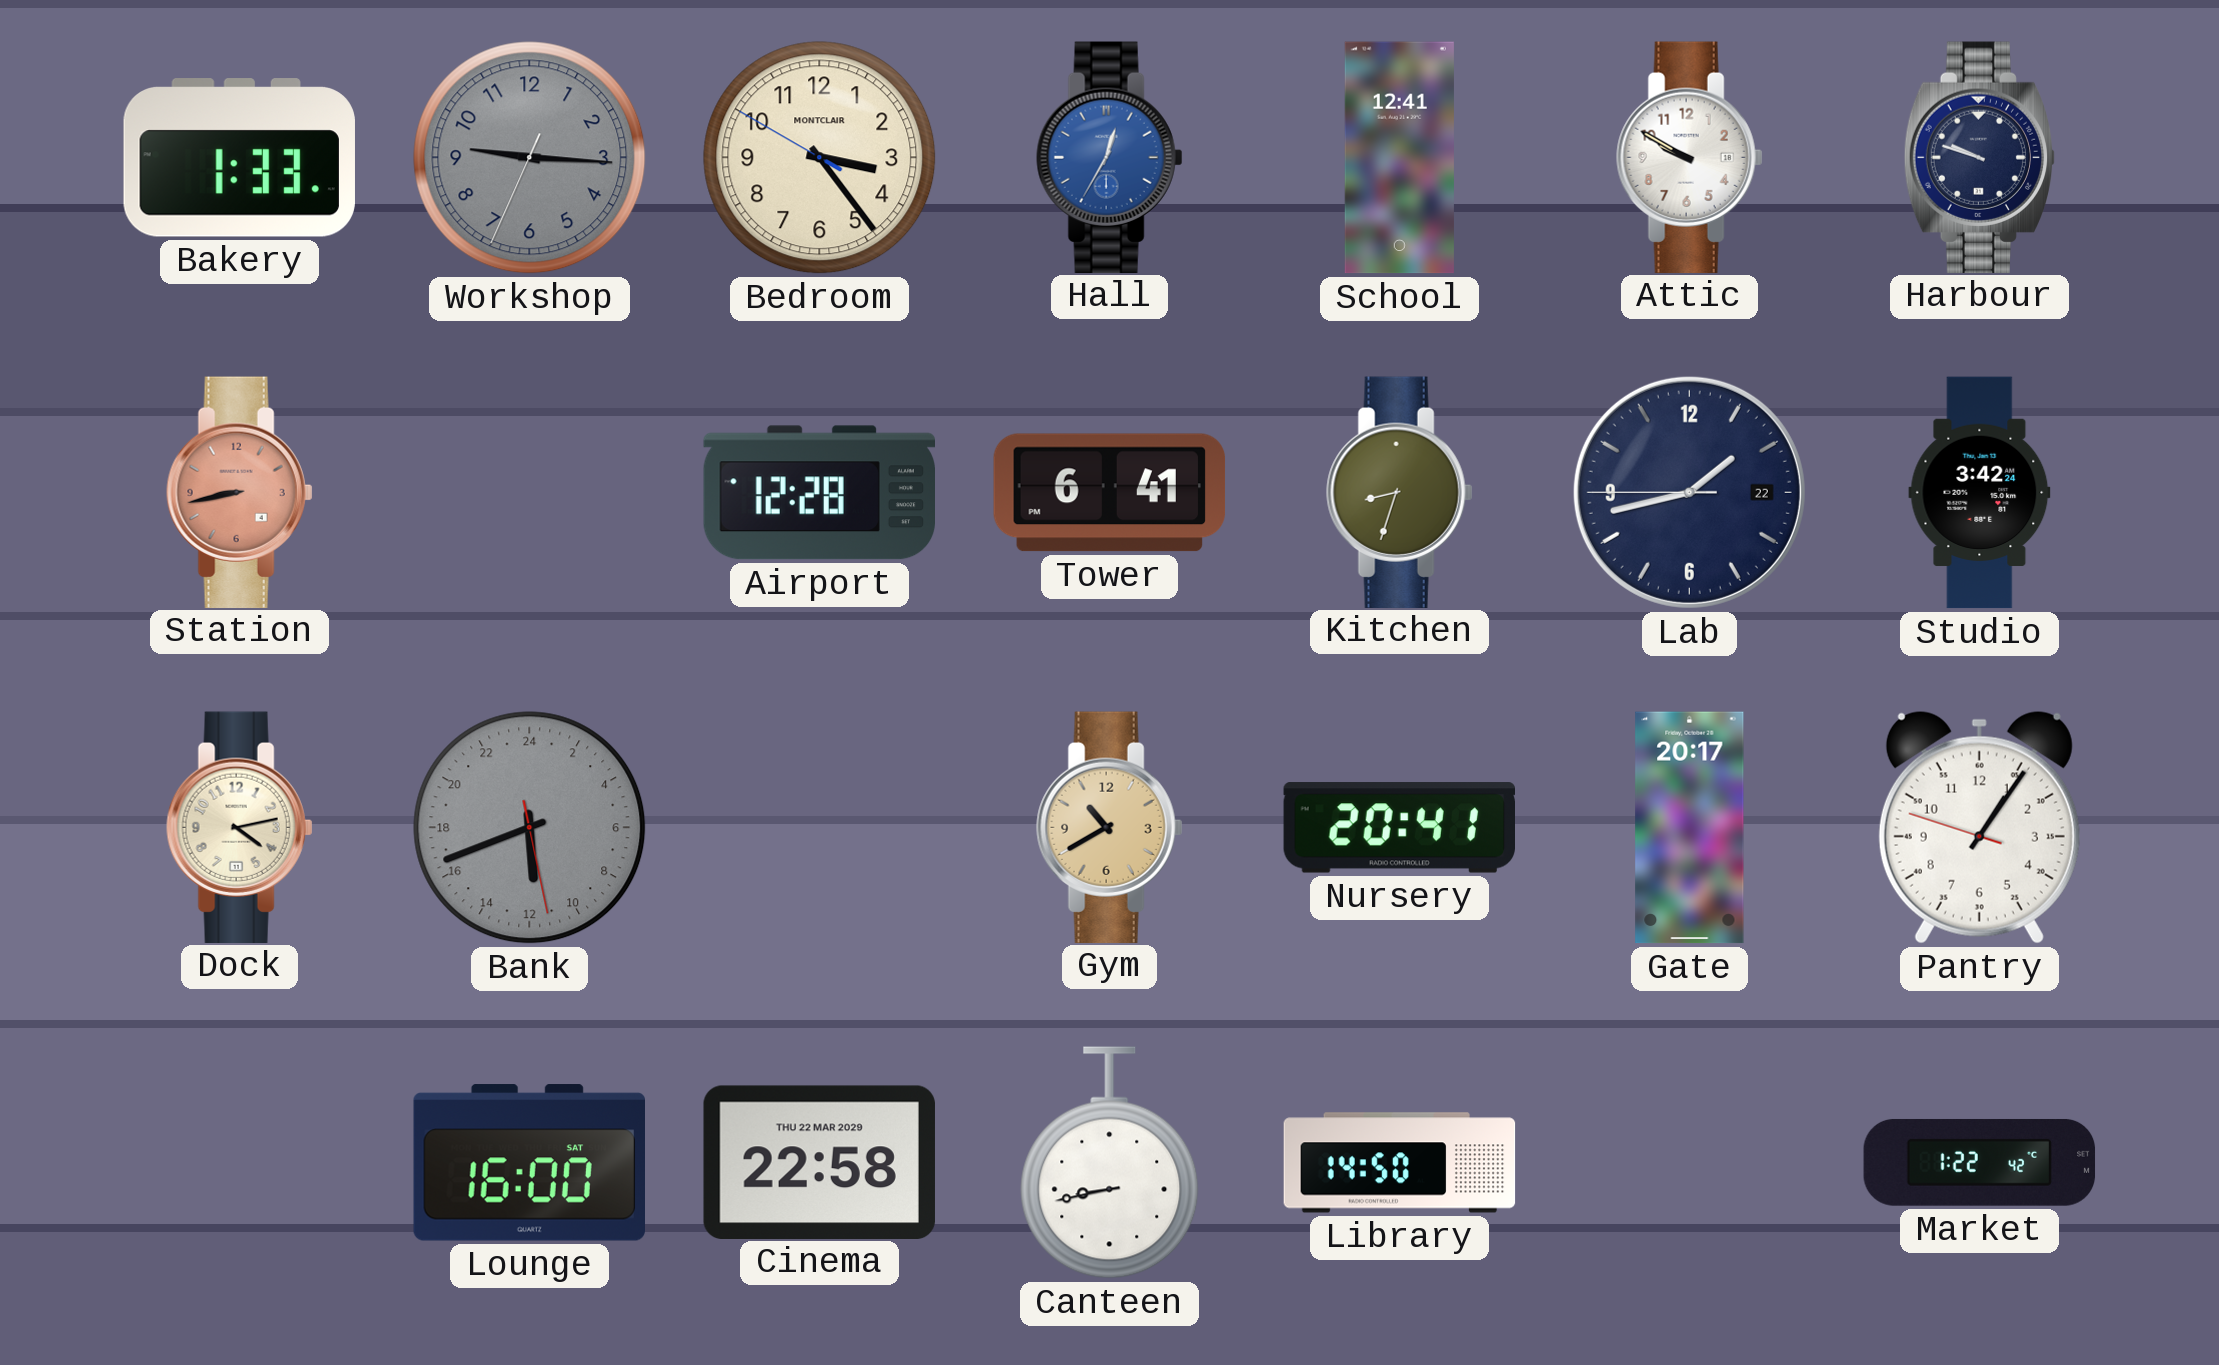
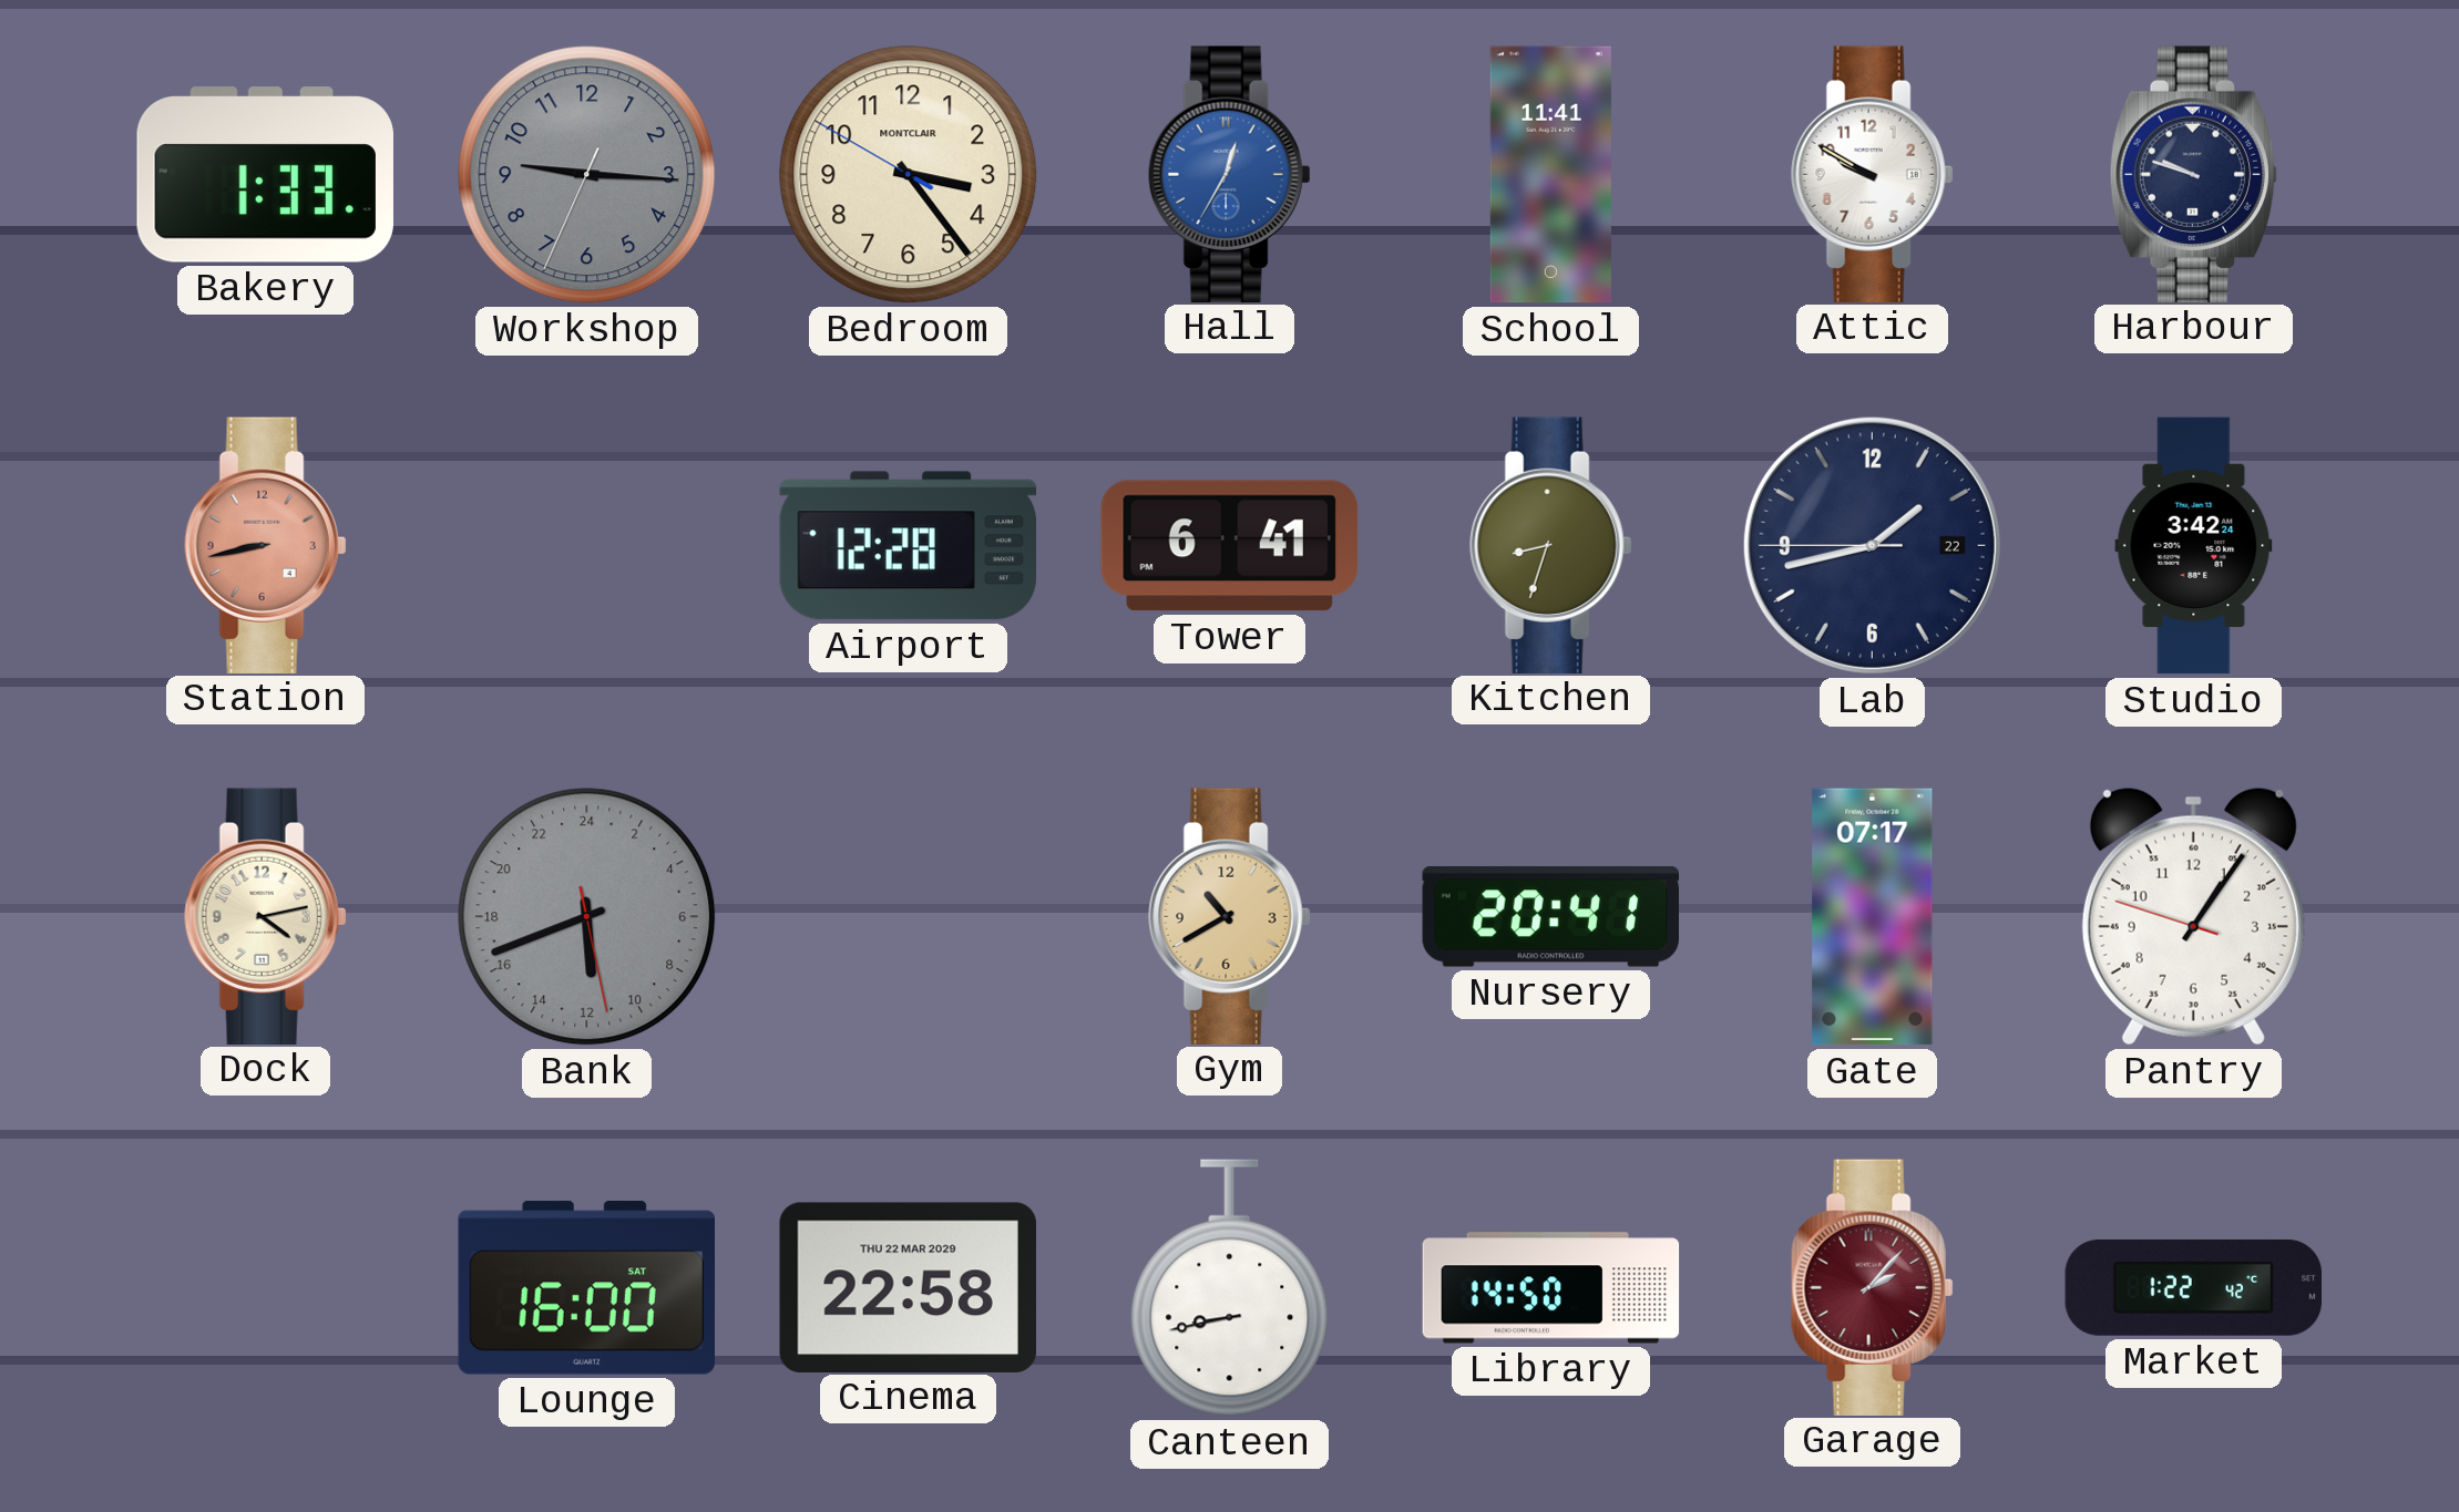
School: 12:41 -> 11:41
Gate: 20:17 -> 07:17
Garage: none -> 2:07
